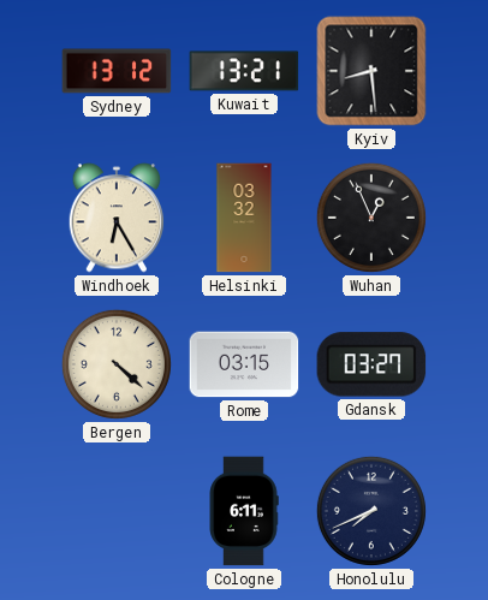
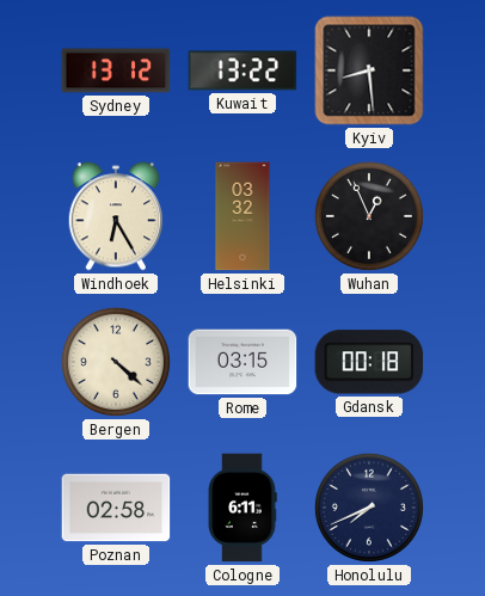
Kuwait: 13:21 -> 13:22
Gdansk: 03:27 -> 00:18
Poznan: none -> 02:58
